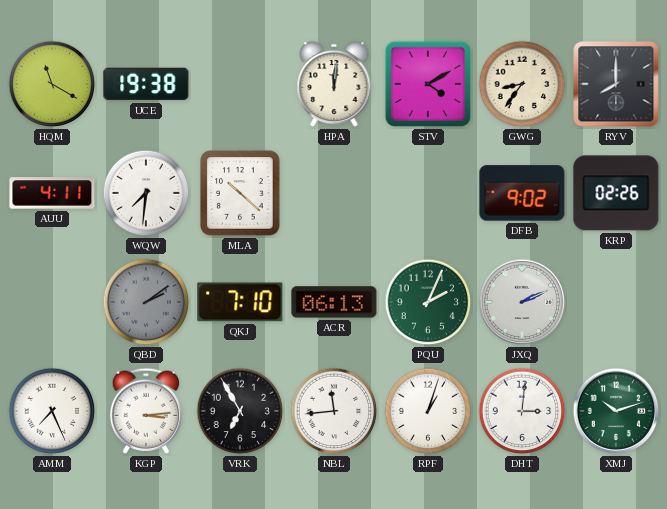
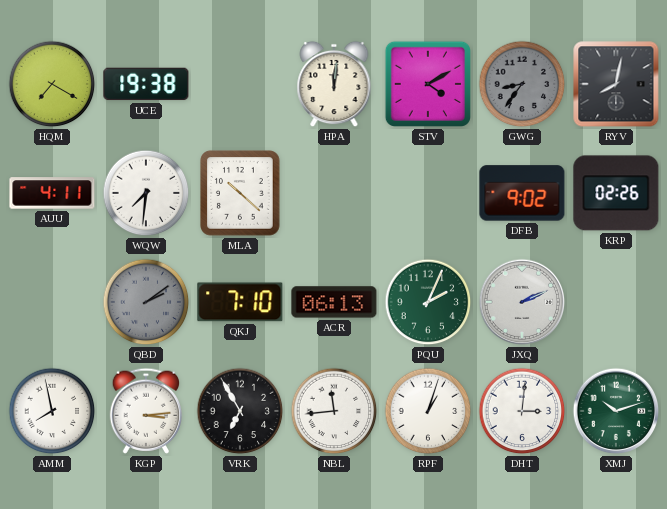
HQM: 11:20 -> 7:20
GWG dial: cream -> grey
RYV: 8:00 -> 8:02
AMM: 7:26 -> 7:58
